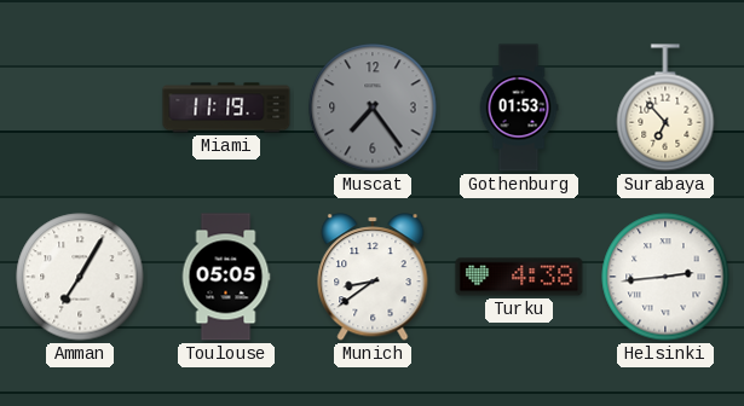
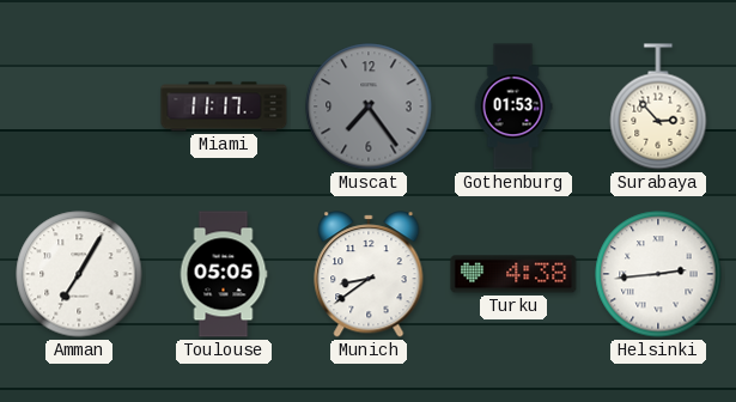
Miami: 11:19 -> 11:17
Surabaya: 6:53 -> 2:53
